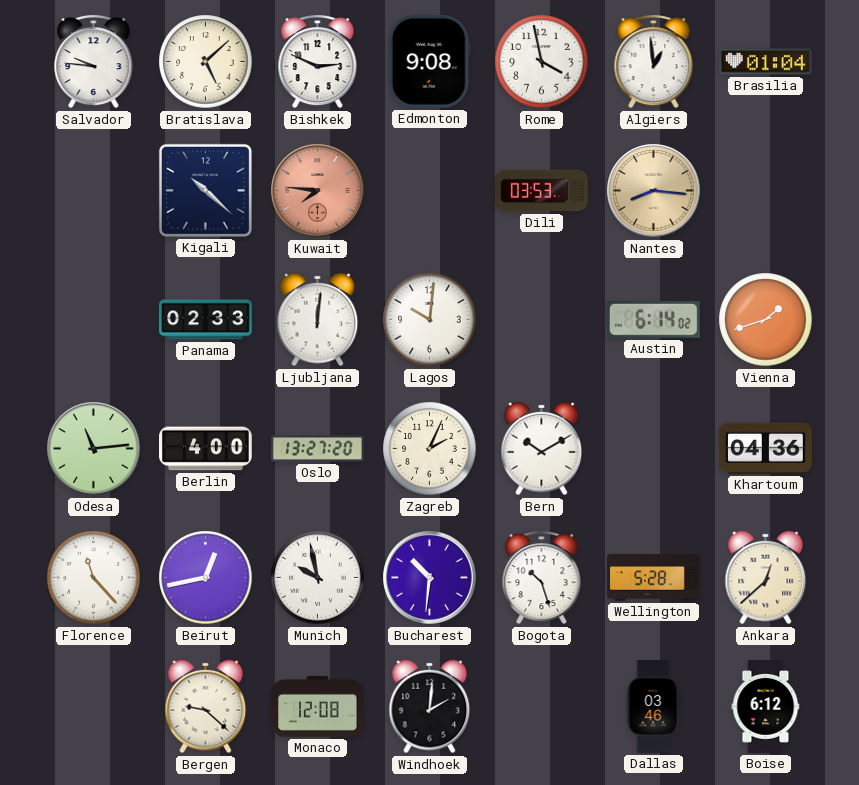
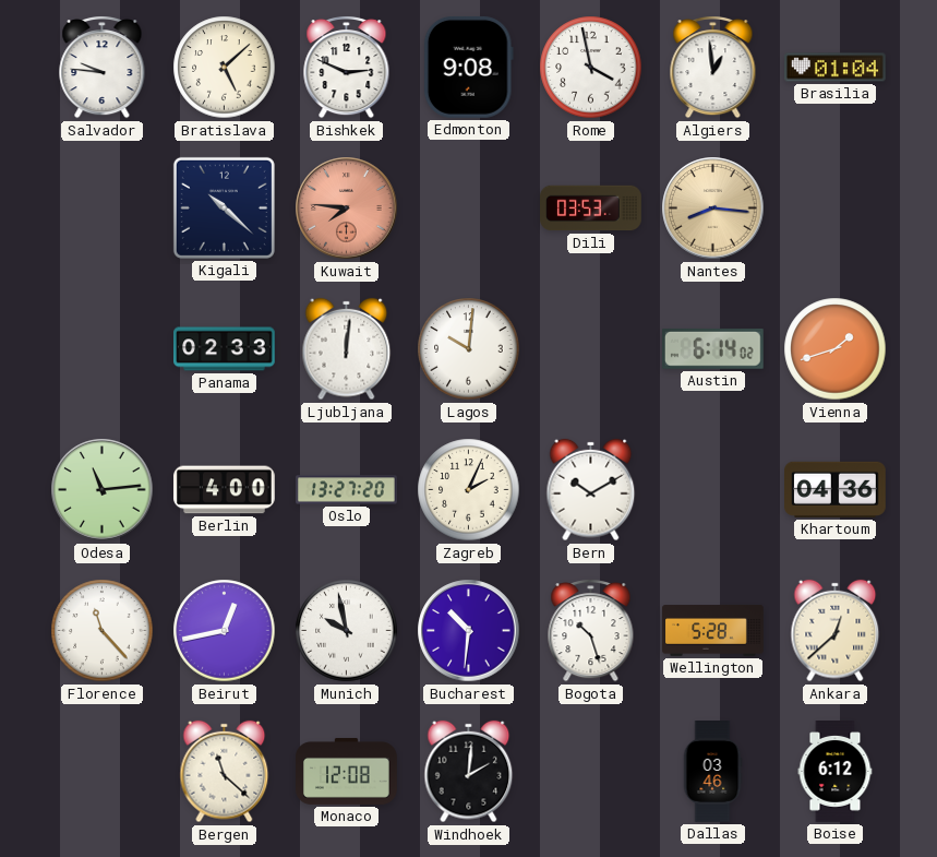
Bergen: 9:22 -> 11:22
